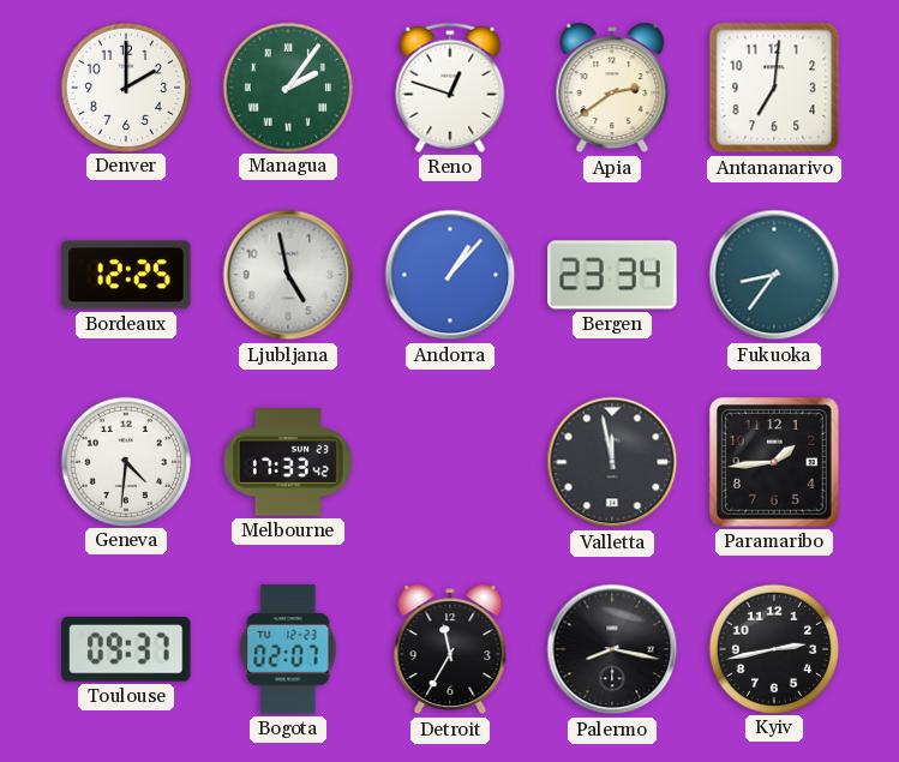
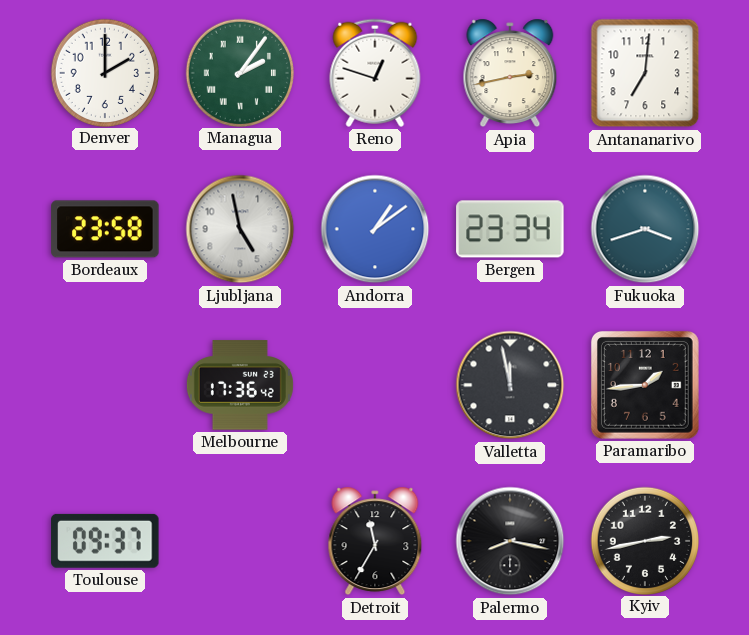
Apia: 2:39 -> 2:43
Bordeaux: 12:25 -> 23:58
Andorra: 1:07 -> 1:09
Fukuoka: 8:36 -> 3:42
Geneva: 4:31 -> none
Melbourne: 17:33 -> 17:36
Bogota: 02:07 -> none
